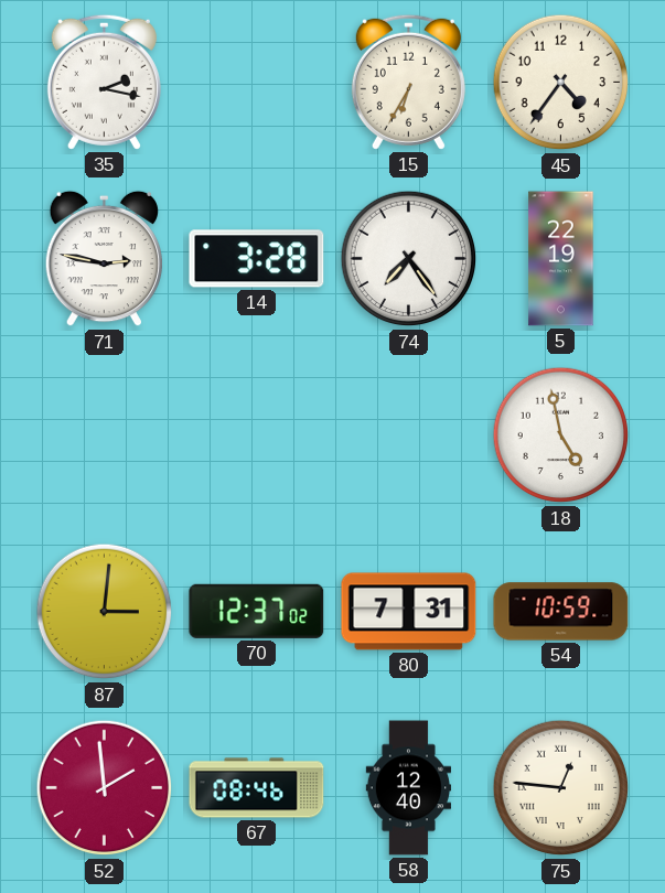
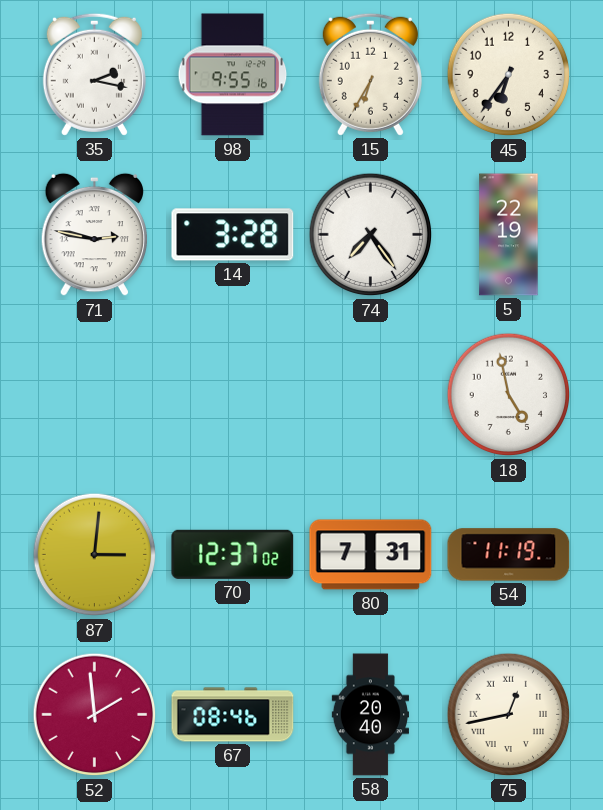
98: none -> 9:55
45: 4:36 -> 6:36
54: 10:59 -> 11:19
58: 12:40 -> 20:40
75: 12:46 -> 12:43
